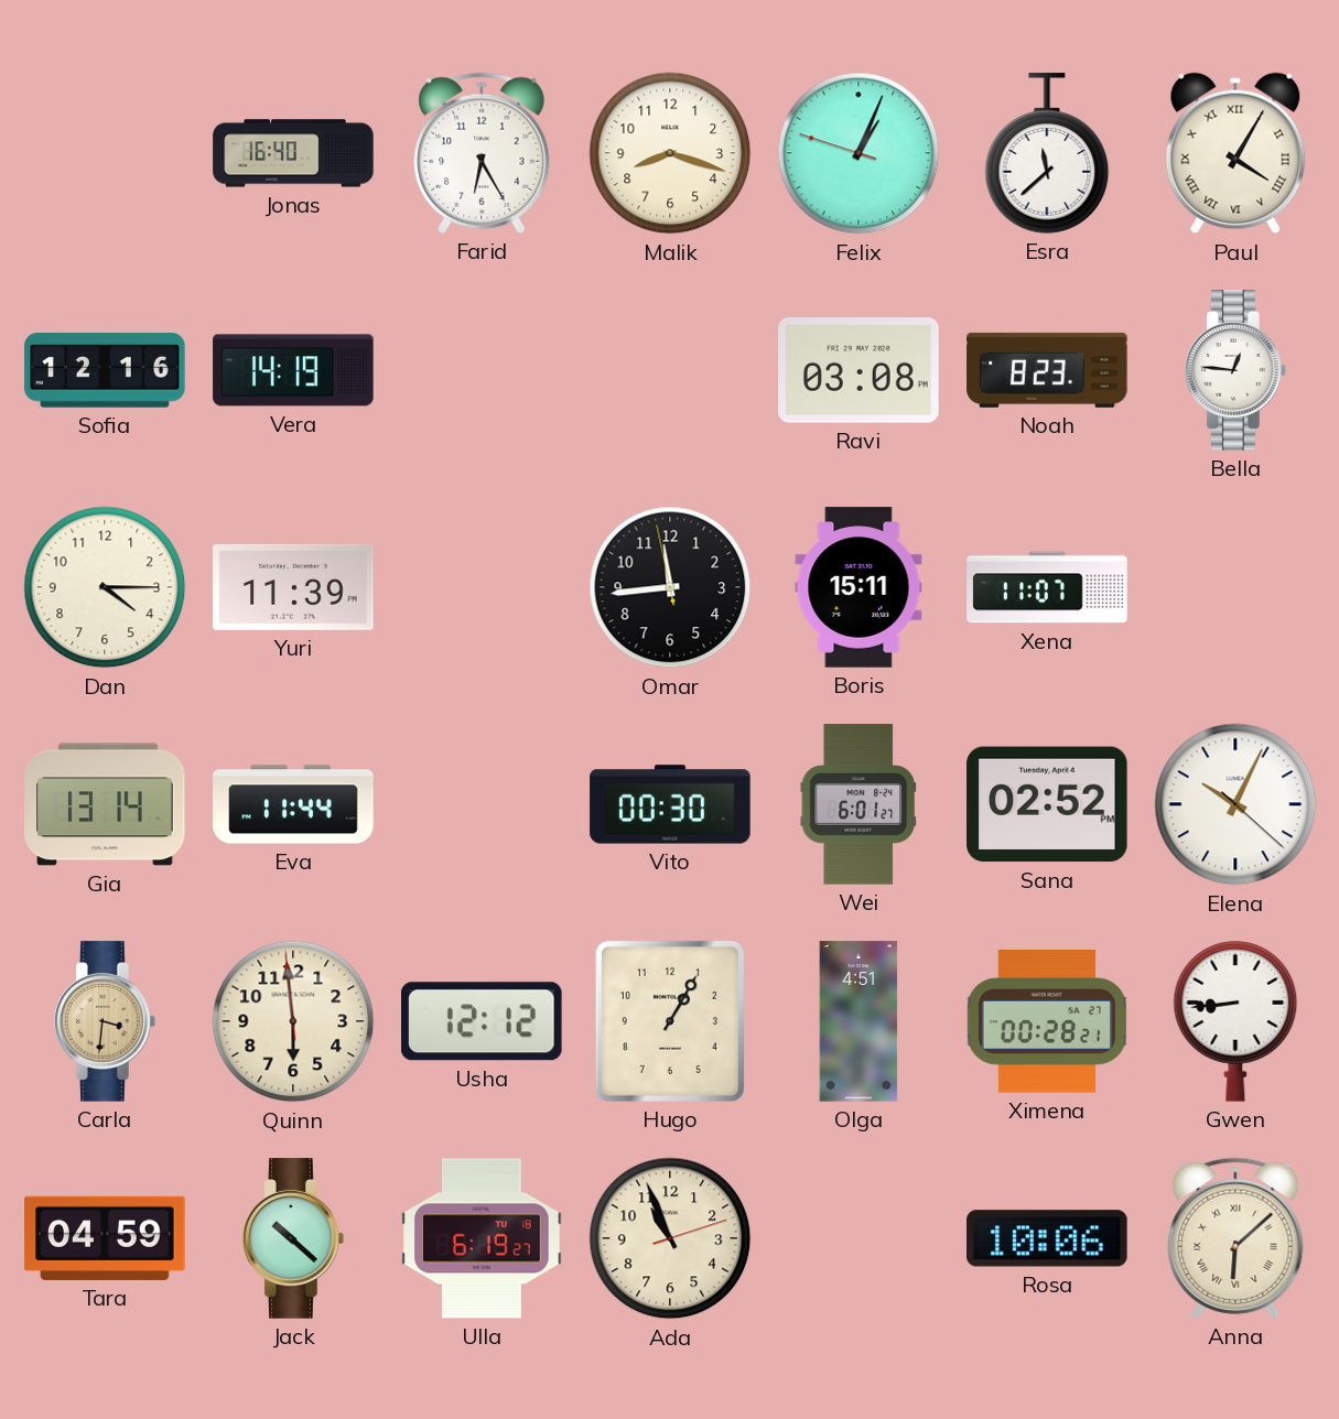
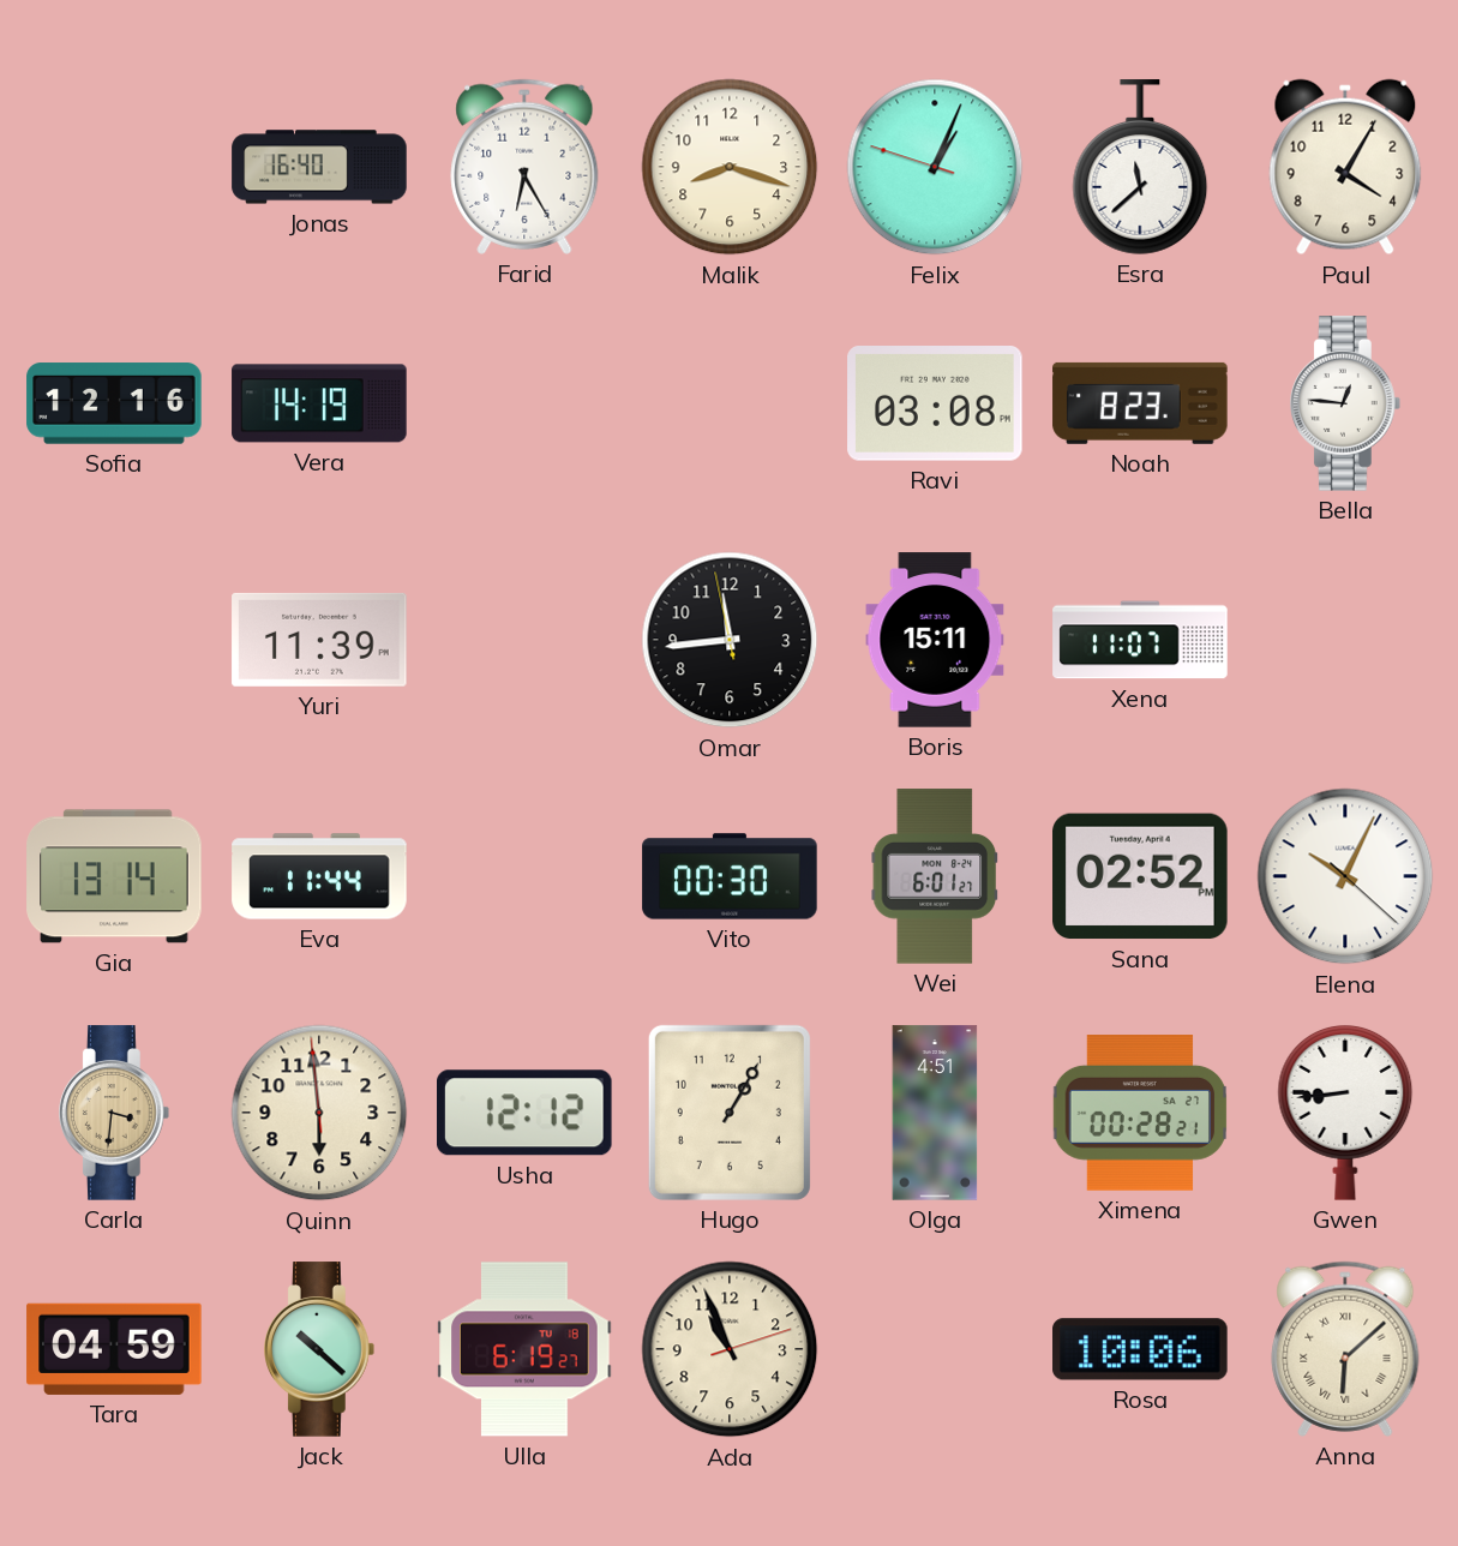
Paul numerals: Roman -> Arabic
Dan: 4:15 -> none
